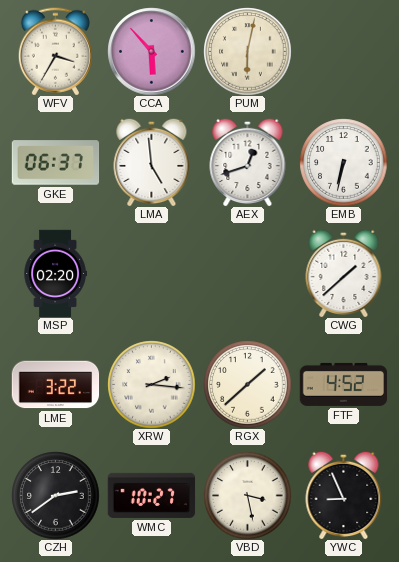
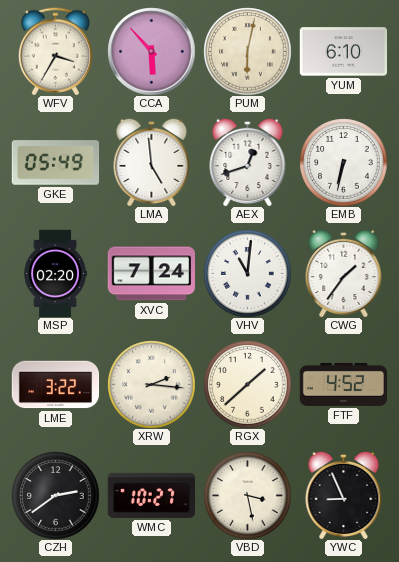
YUM: none -> 6:10
GKE: 06:37 -> 05:49
XVC: none -> 7:24
VHV: none -> 11:01
CWG: 1:38 -> 1:36
